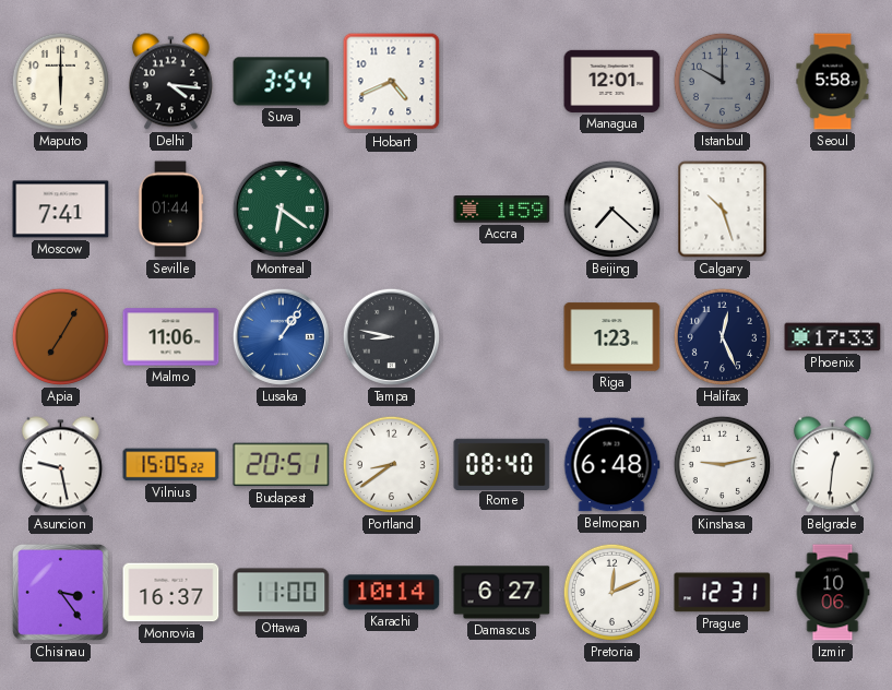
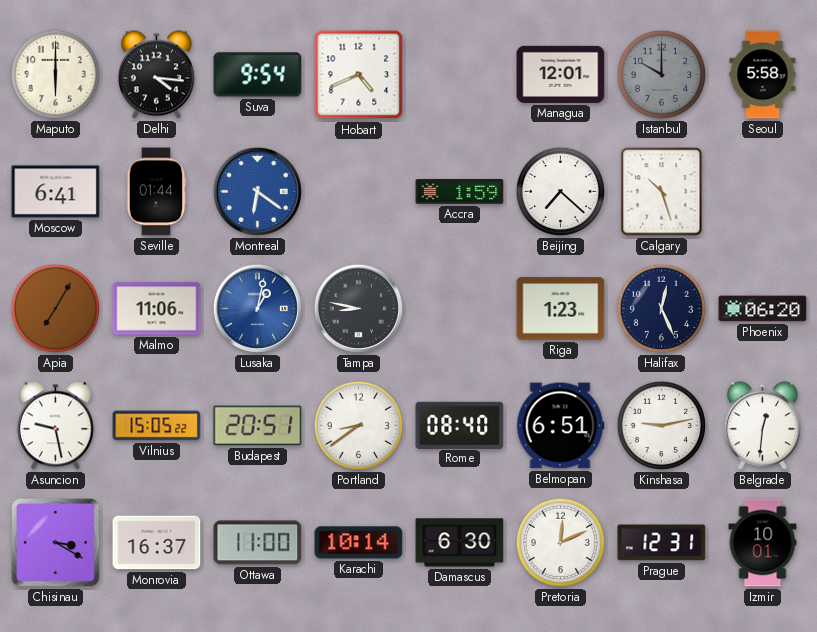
Suva: 3:54 -> 9:54
Moscow: 7:41 -> 6:41
Montreal dial: green -> blue
Lusaka: 1:06 -> 1:02
Phoenix: 17:33 -> 06:20
Belmopan: 6:48 -> 6:51
Chisinau: 3:24 -> 3:20
Damascus: 6:27 -> 6:30
Izmir: 10:06 -> 10:01
